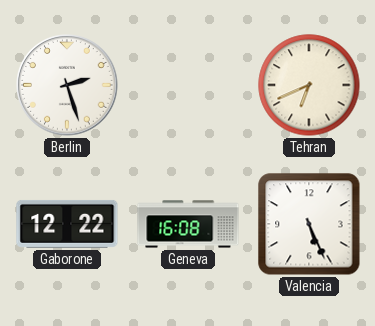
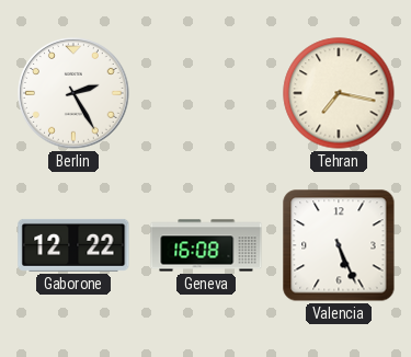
Berlin: 2:27 -> 2:25
Tehran: 6:41 -> 7:17
